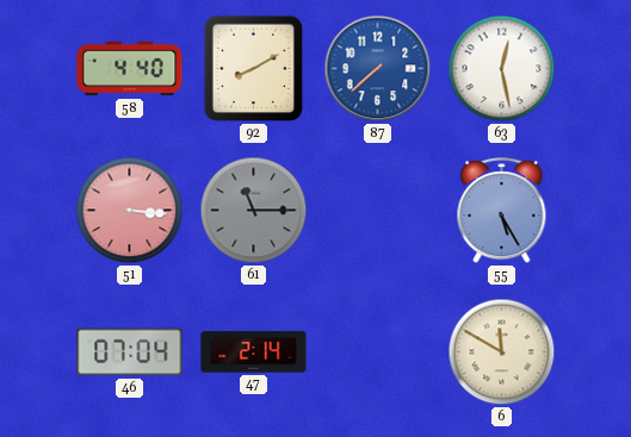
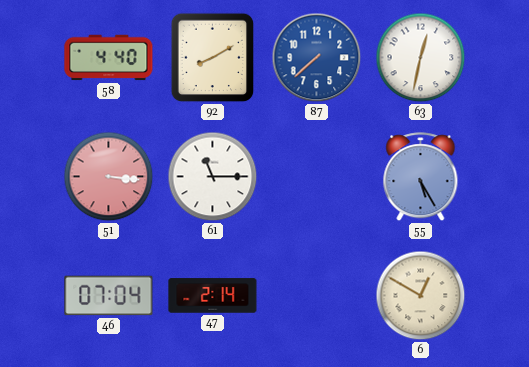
63: 12:28 -> 12:32
61 dial: grey -> white
6: 11:50 -> 12:50
